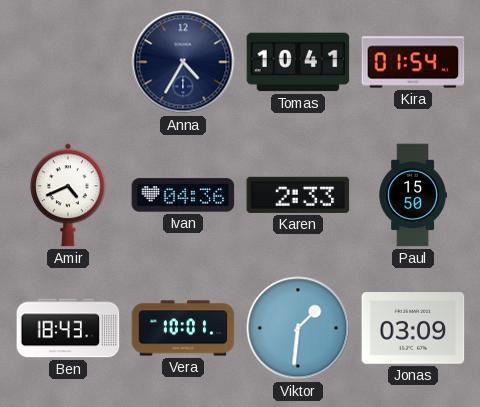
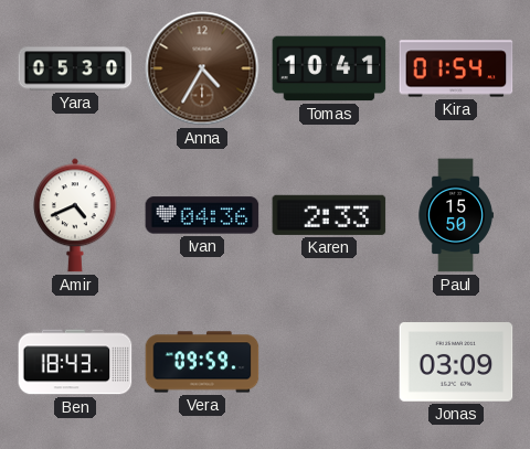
Yara: none -> 05:30
Anna dial: navy -> brown
Vera: 10:01 -> 09:59
Viktor: 1:31 -> none
